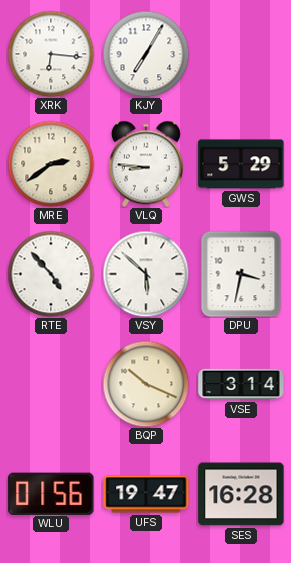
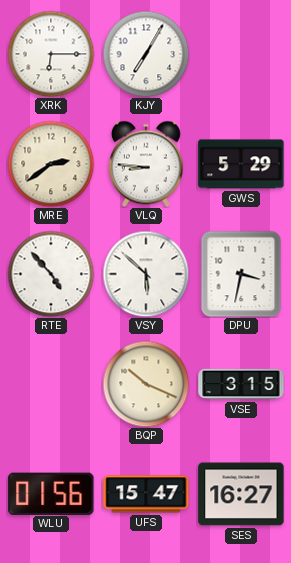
XRK: 6:16 -> 6:15
VSE: 3:14 -> 3:15
UFS: 19:47 -> 15:47
SES: 16:28 -> 16:27
